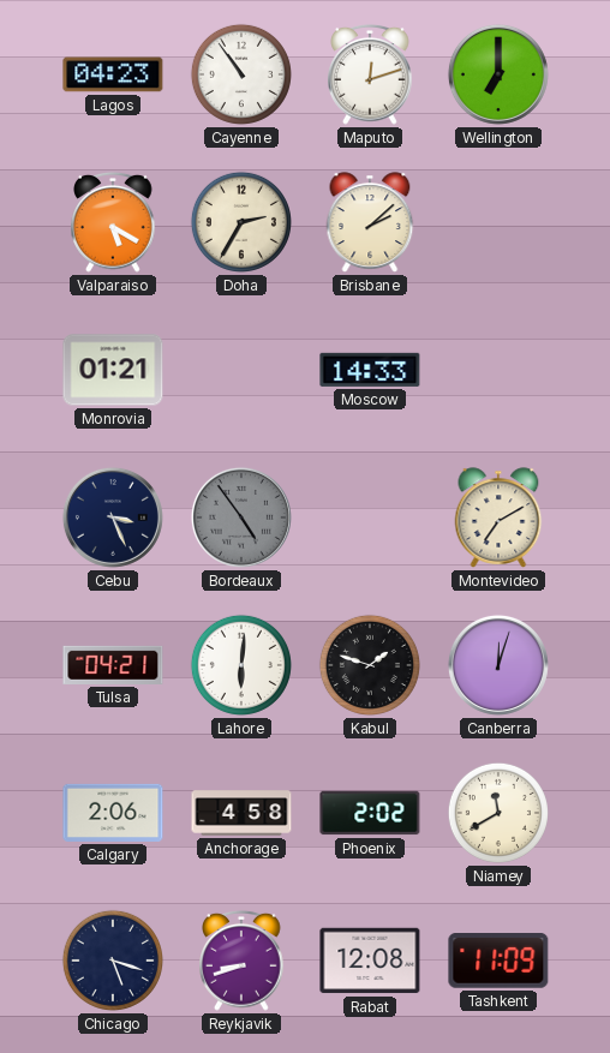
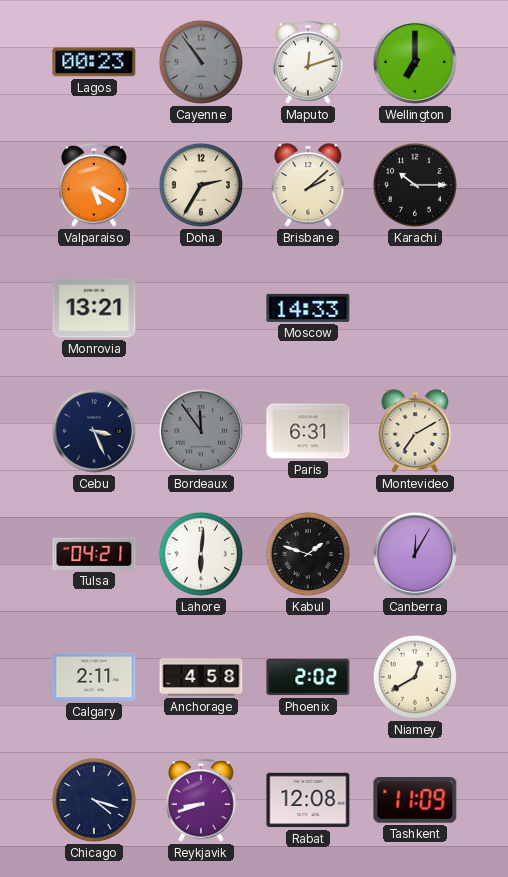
Lagos: 04:23 -> 00:23
Cayenne dial: white -> grey
Karachi: none -> 10:15
Monrovia: 01:21 -> 13:21
Bordeaux: 4:54 -> 11:54
Paris: none -> 6:31
Canberra: 12:03 -> 12:05
Calgary: 2:06 -> 2:11
Niamey: 11:40 -> 12:40
Chicago: 5:18 -> 4:18
